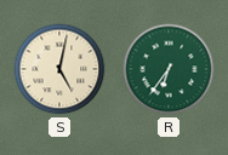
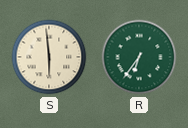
S: 5:02 -> 5:59
